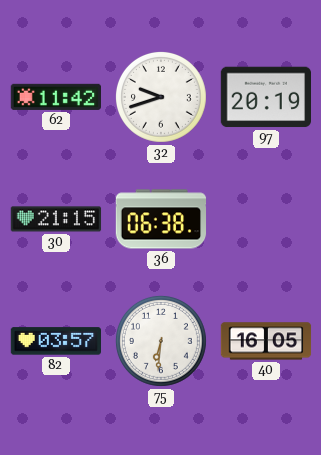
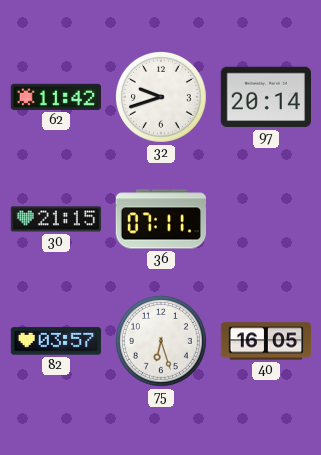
97: 20:19 -> 20:14
36: 06:38 -> 07:11
75: 6:31 -> 6:27
